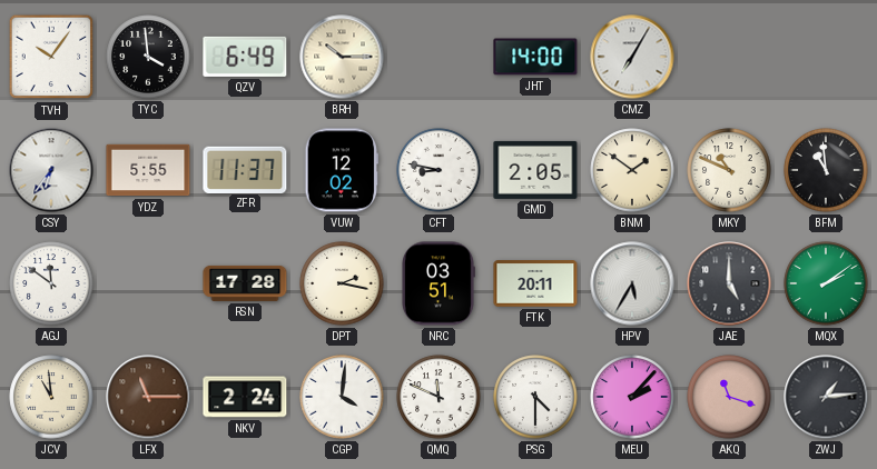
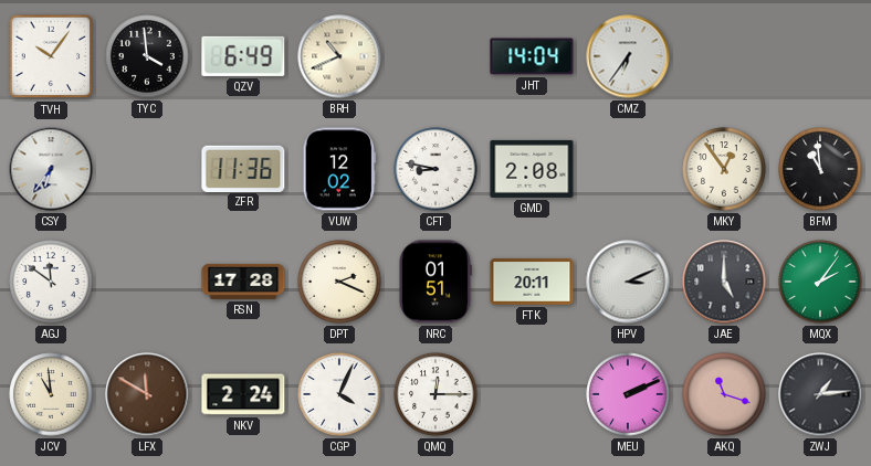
BRH: 10:15 -> 10:41
JHT: 14:00 -> 14:04
CMZ: 7:05 -> 6:36
YDZ: 5:55 -> none
ZFR: 11:37 -> 11:36
GMD: 2:05 -> 2:08
BNM: 1:51 -> none
MKY: 10:49 -> 12:54
DPT: 2:17 -> 2:19
NRC: 03:51 -> 01:51
HPV: 5:35 -> 3:11
MQX: 2:09 -> 2:06
LFX: 11:15 -> 11:50
CGP: 4:01 -> 4:04
QMQ: 11:49 -> 12:15
PSG: 4:30 -> none
MEU: 2:07 -> 2:11
